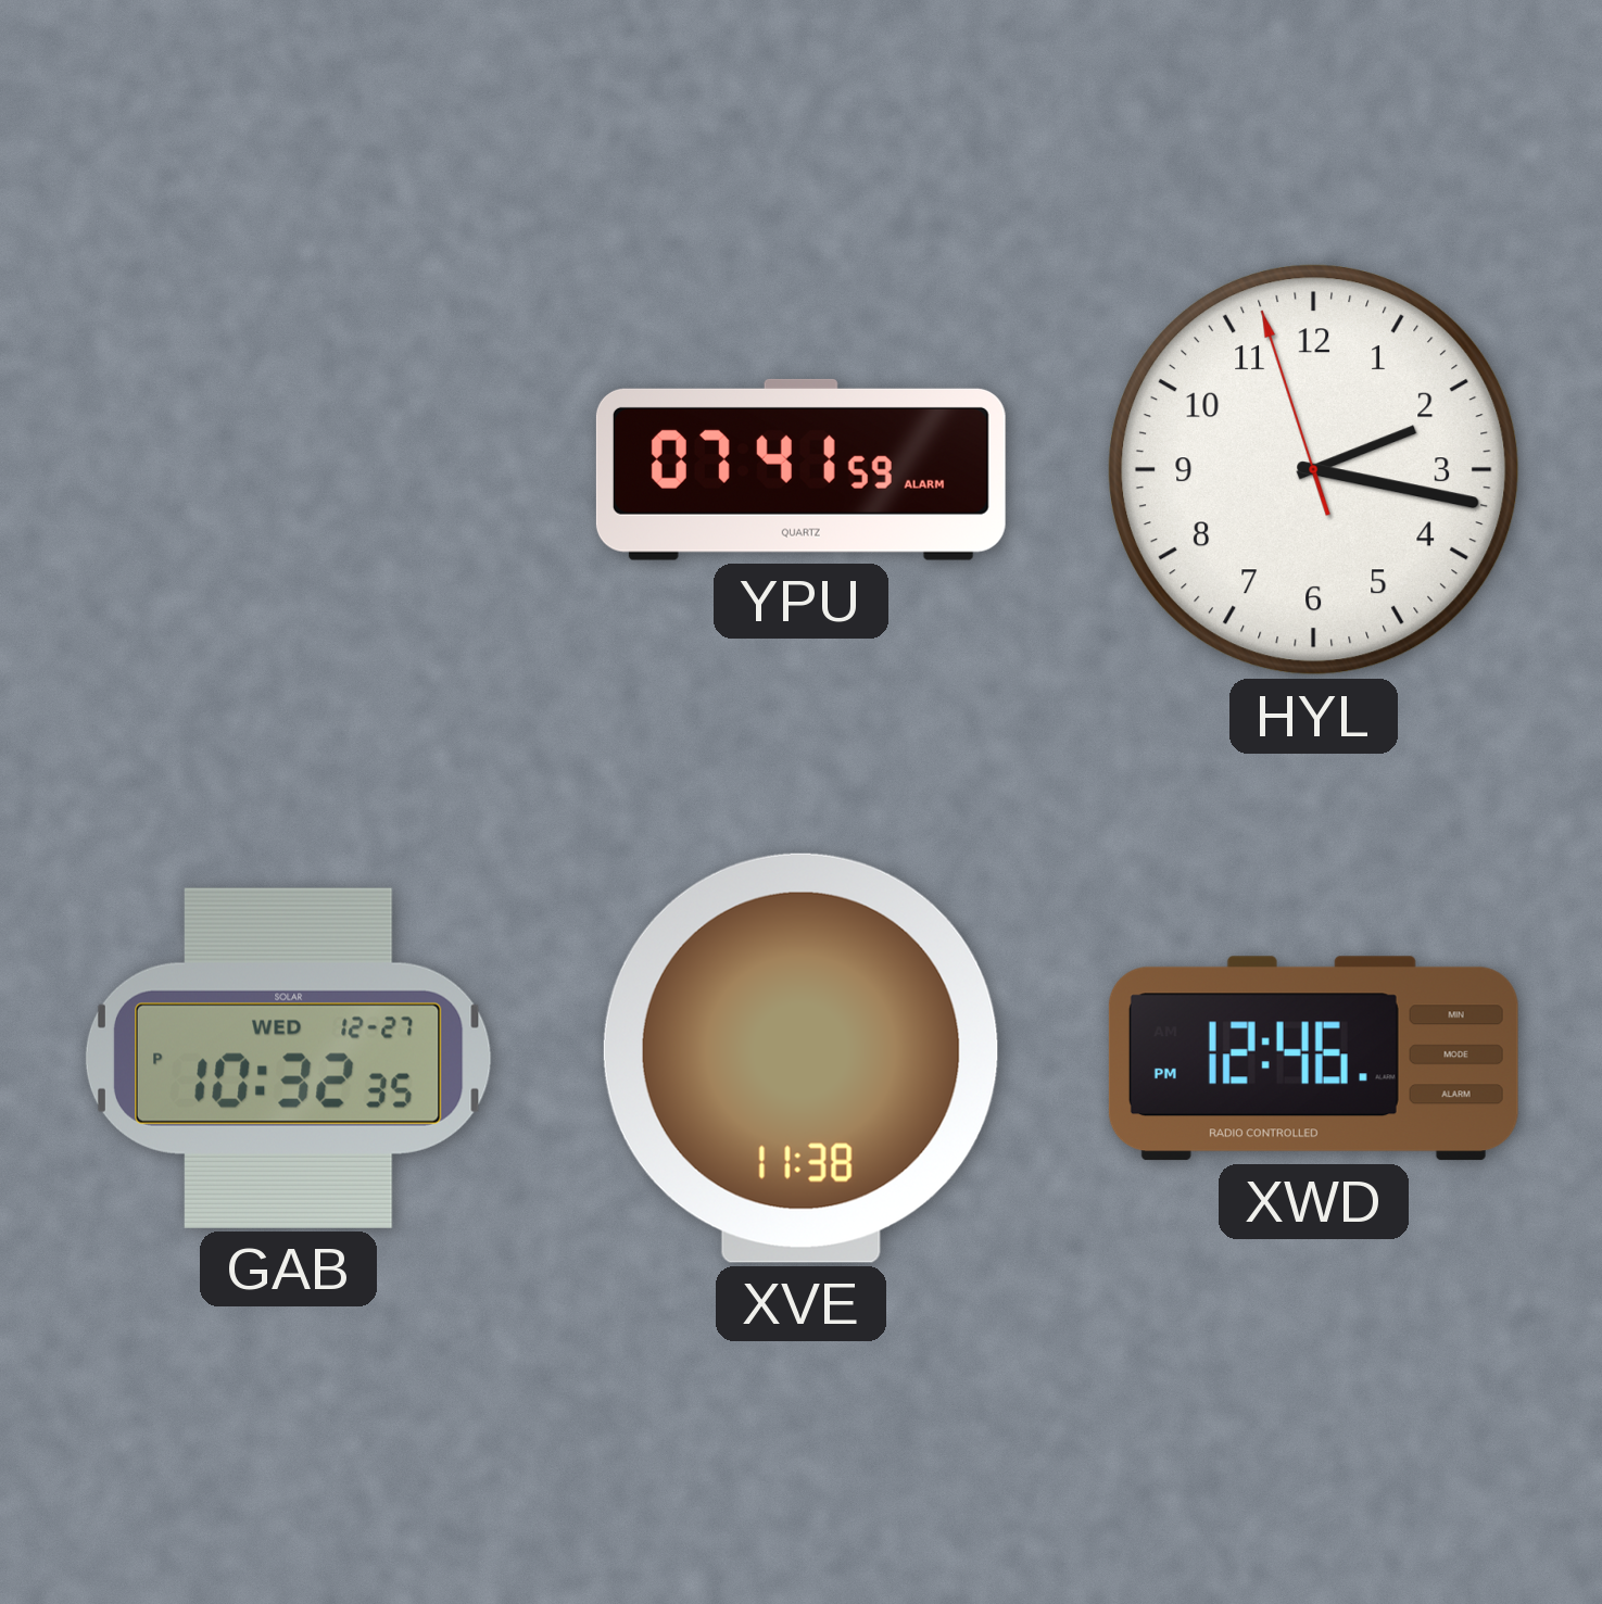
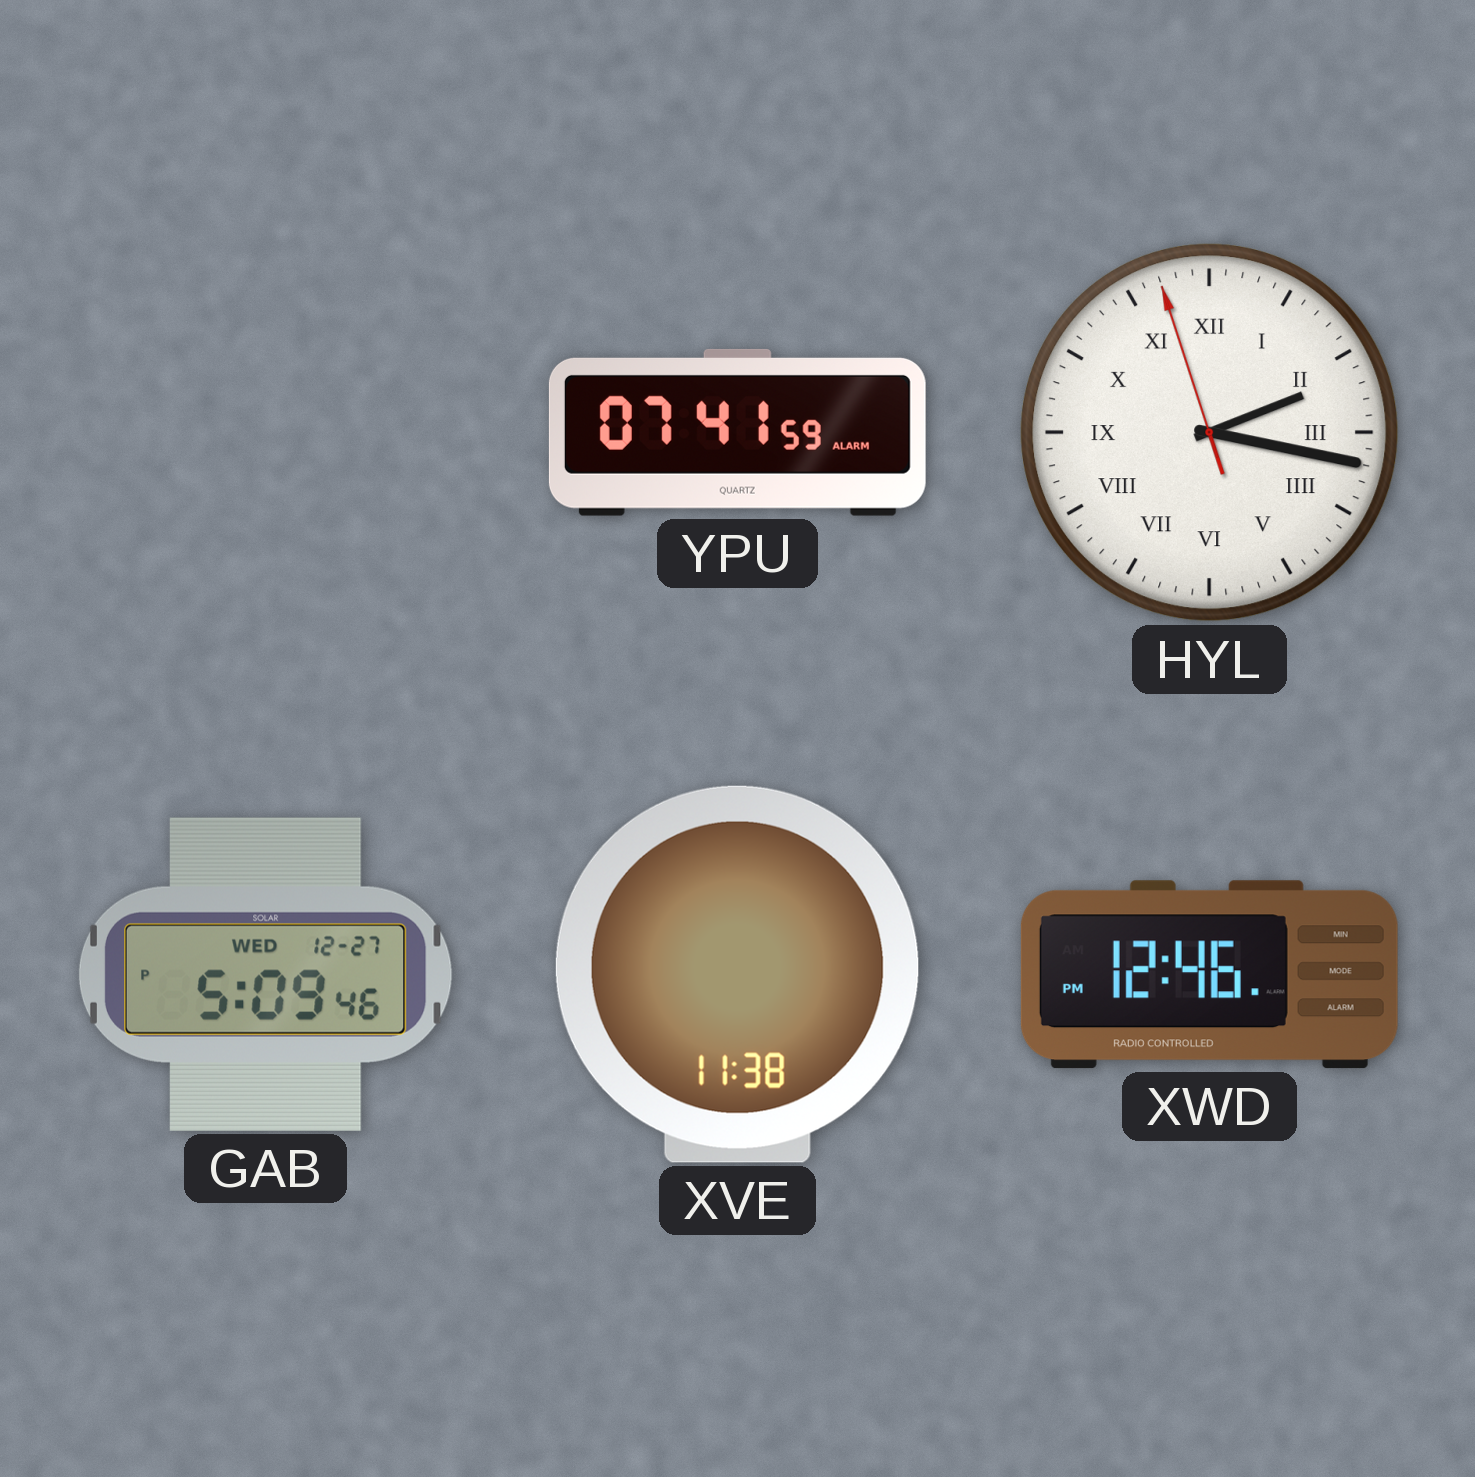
HYL numerals: Arabic -> Roman
GAB: 10:32 -> 5:09
